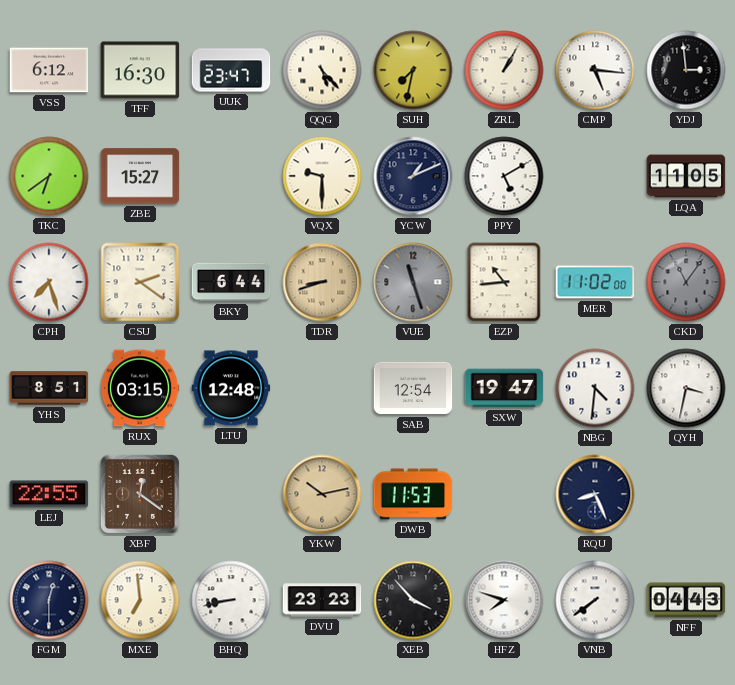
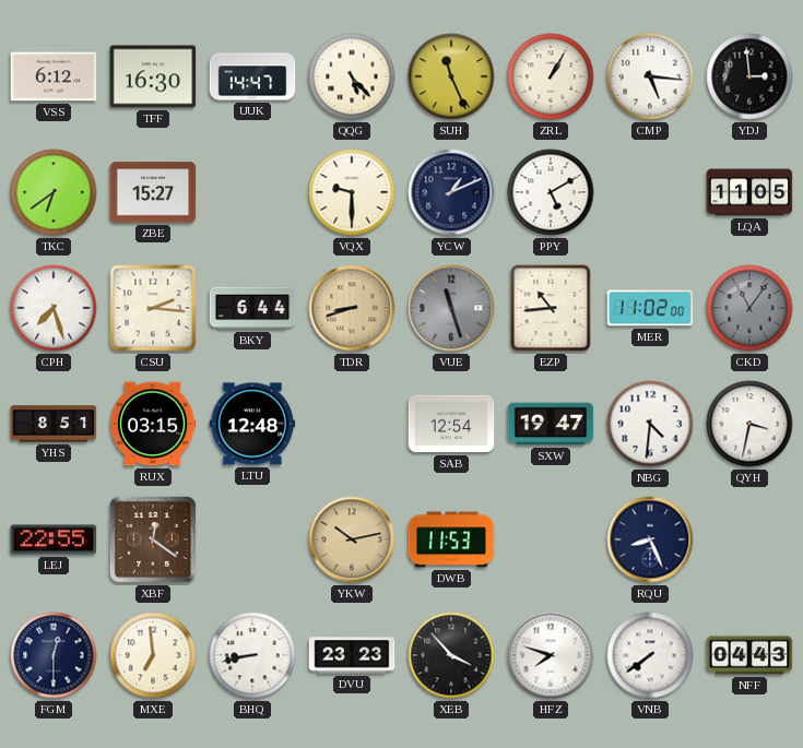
UUK: 23:47 -> 14:47
SUH: 7:32 -> 11:26
CSU: 2:21 -> 2:16
